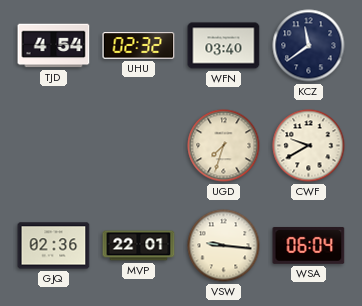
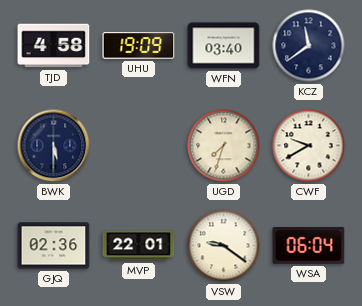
TJD: 4:54 -> 4:58
UHU: 02:32 -> 19:09
BWK: none -> 5:30
VSW: 9:16 -> 9:21
